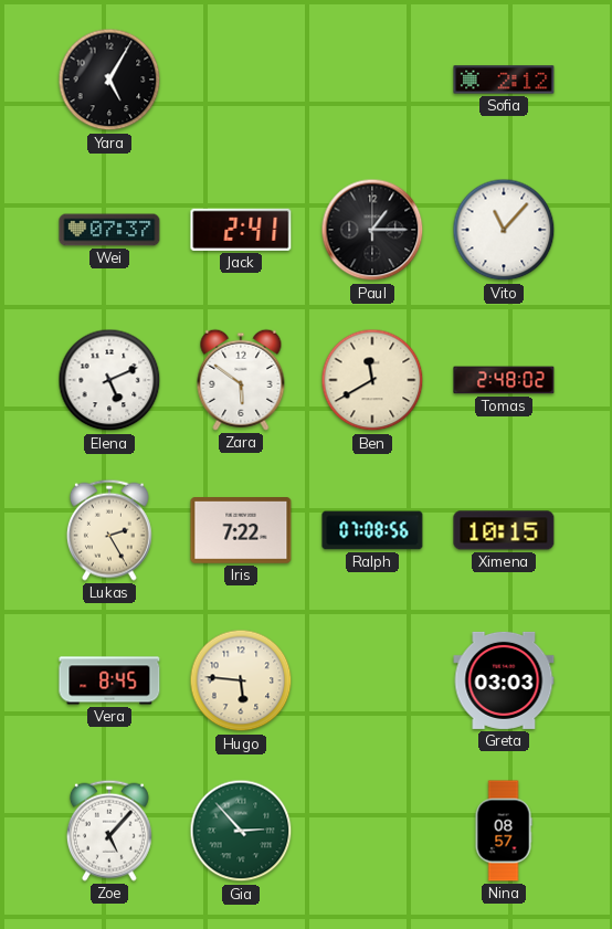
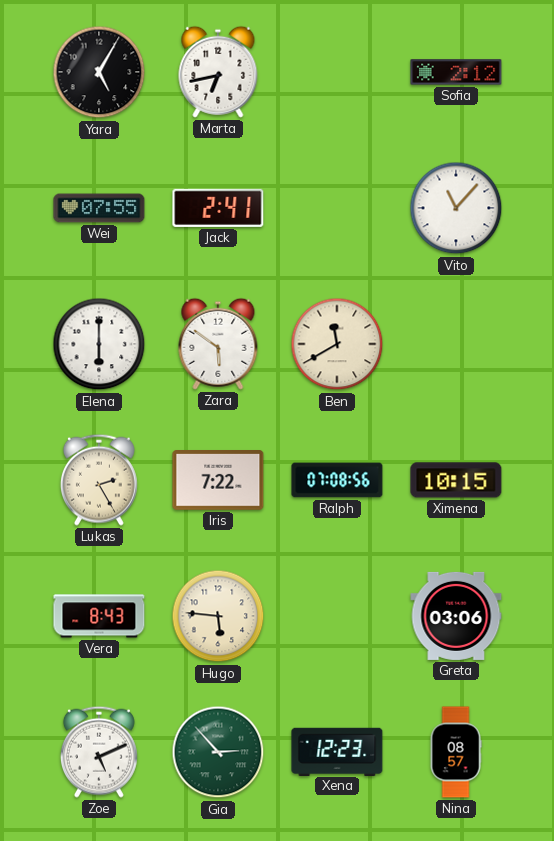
Marta: none -> 6:43
Wei: 07:37 -> 07:55
Paul: 1:15 -> none
Elena: 5:11 -> 6:00
Tomas: 2:48 -> none
Vera: 8:45 -> 8:43
Greta: 03:03 -> 03:06
Zoe: 5:07 -> 5:11
Xena: none -> 12:23
